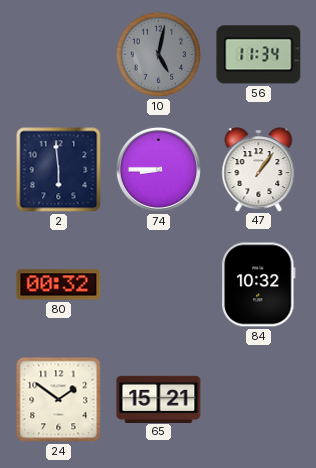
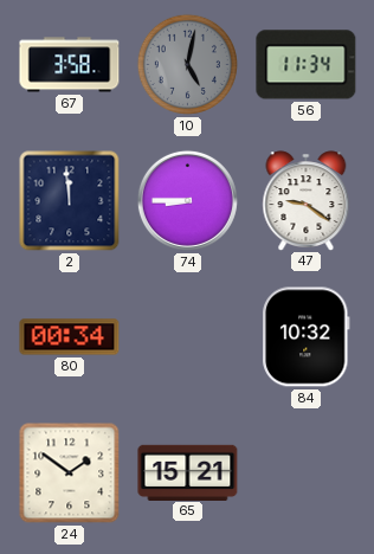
67: none -> 3:58
2: 5:59 -> 11:59
47: 1:06 -> 9:21
80: 00:32 -> 00:34
